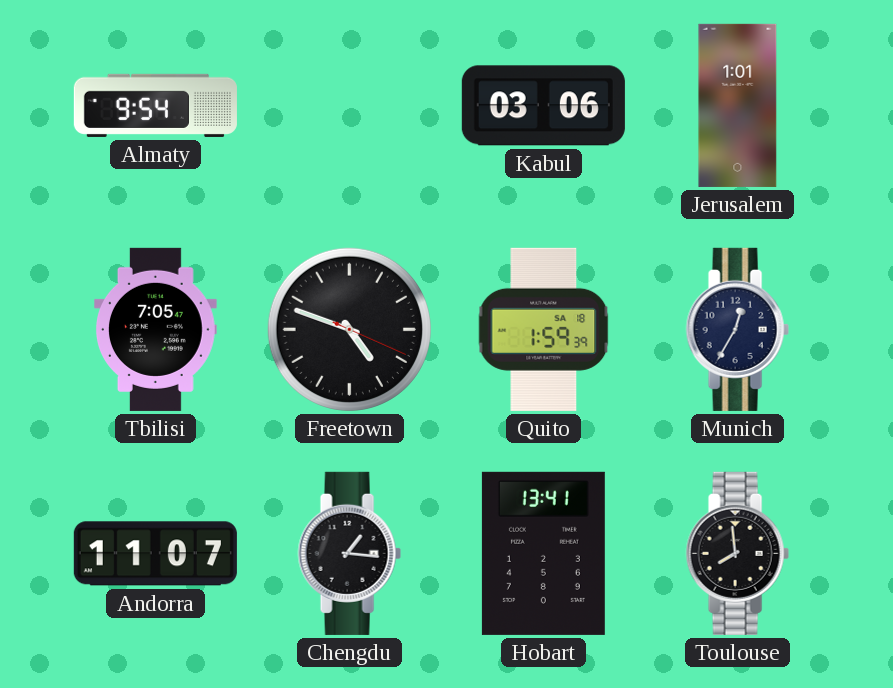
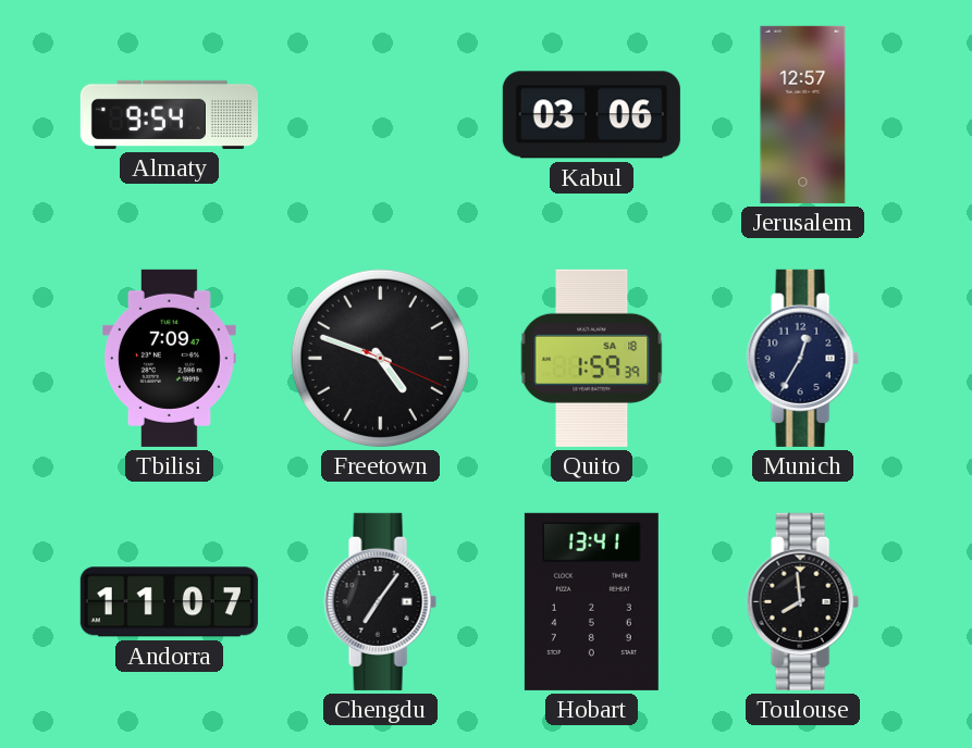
Jerusalem: 1:01 -> 12:57
Tbilisi: 7:05 -> 7:09
Chengdu: 1:16 -> 7:06
